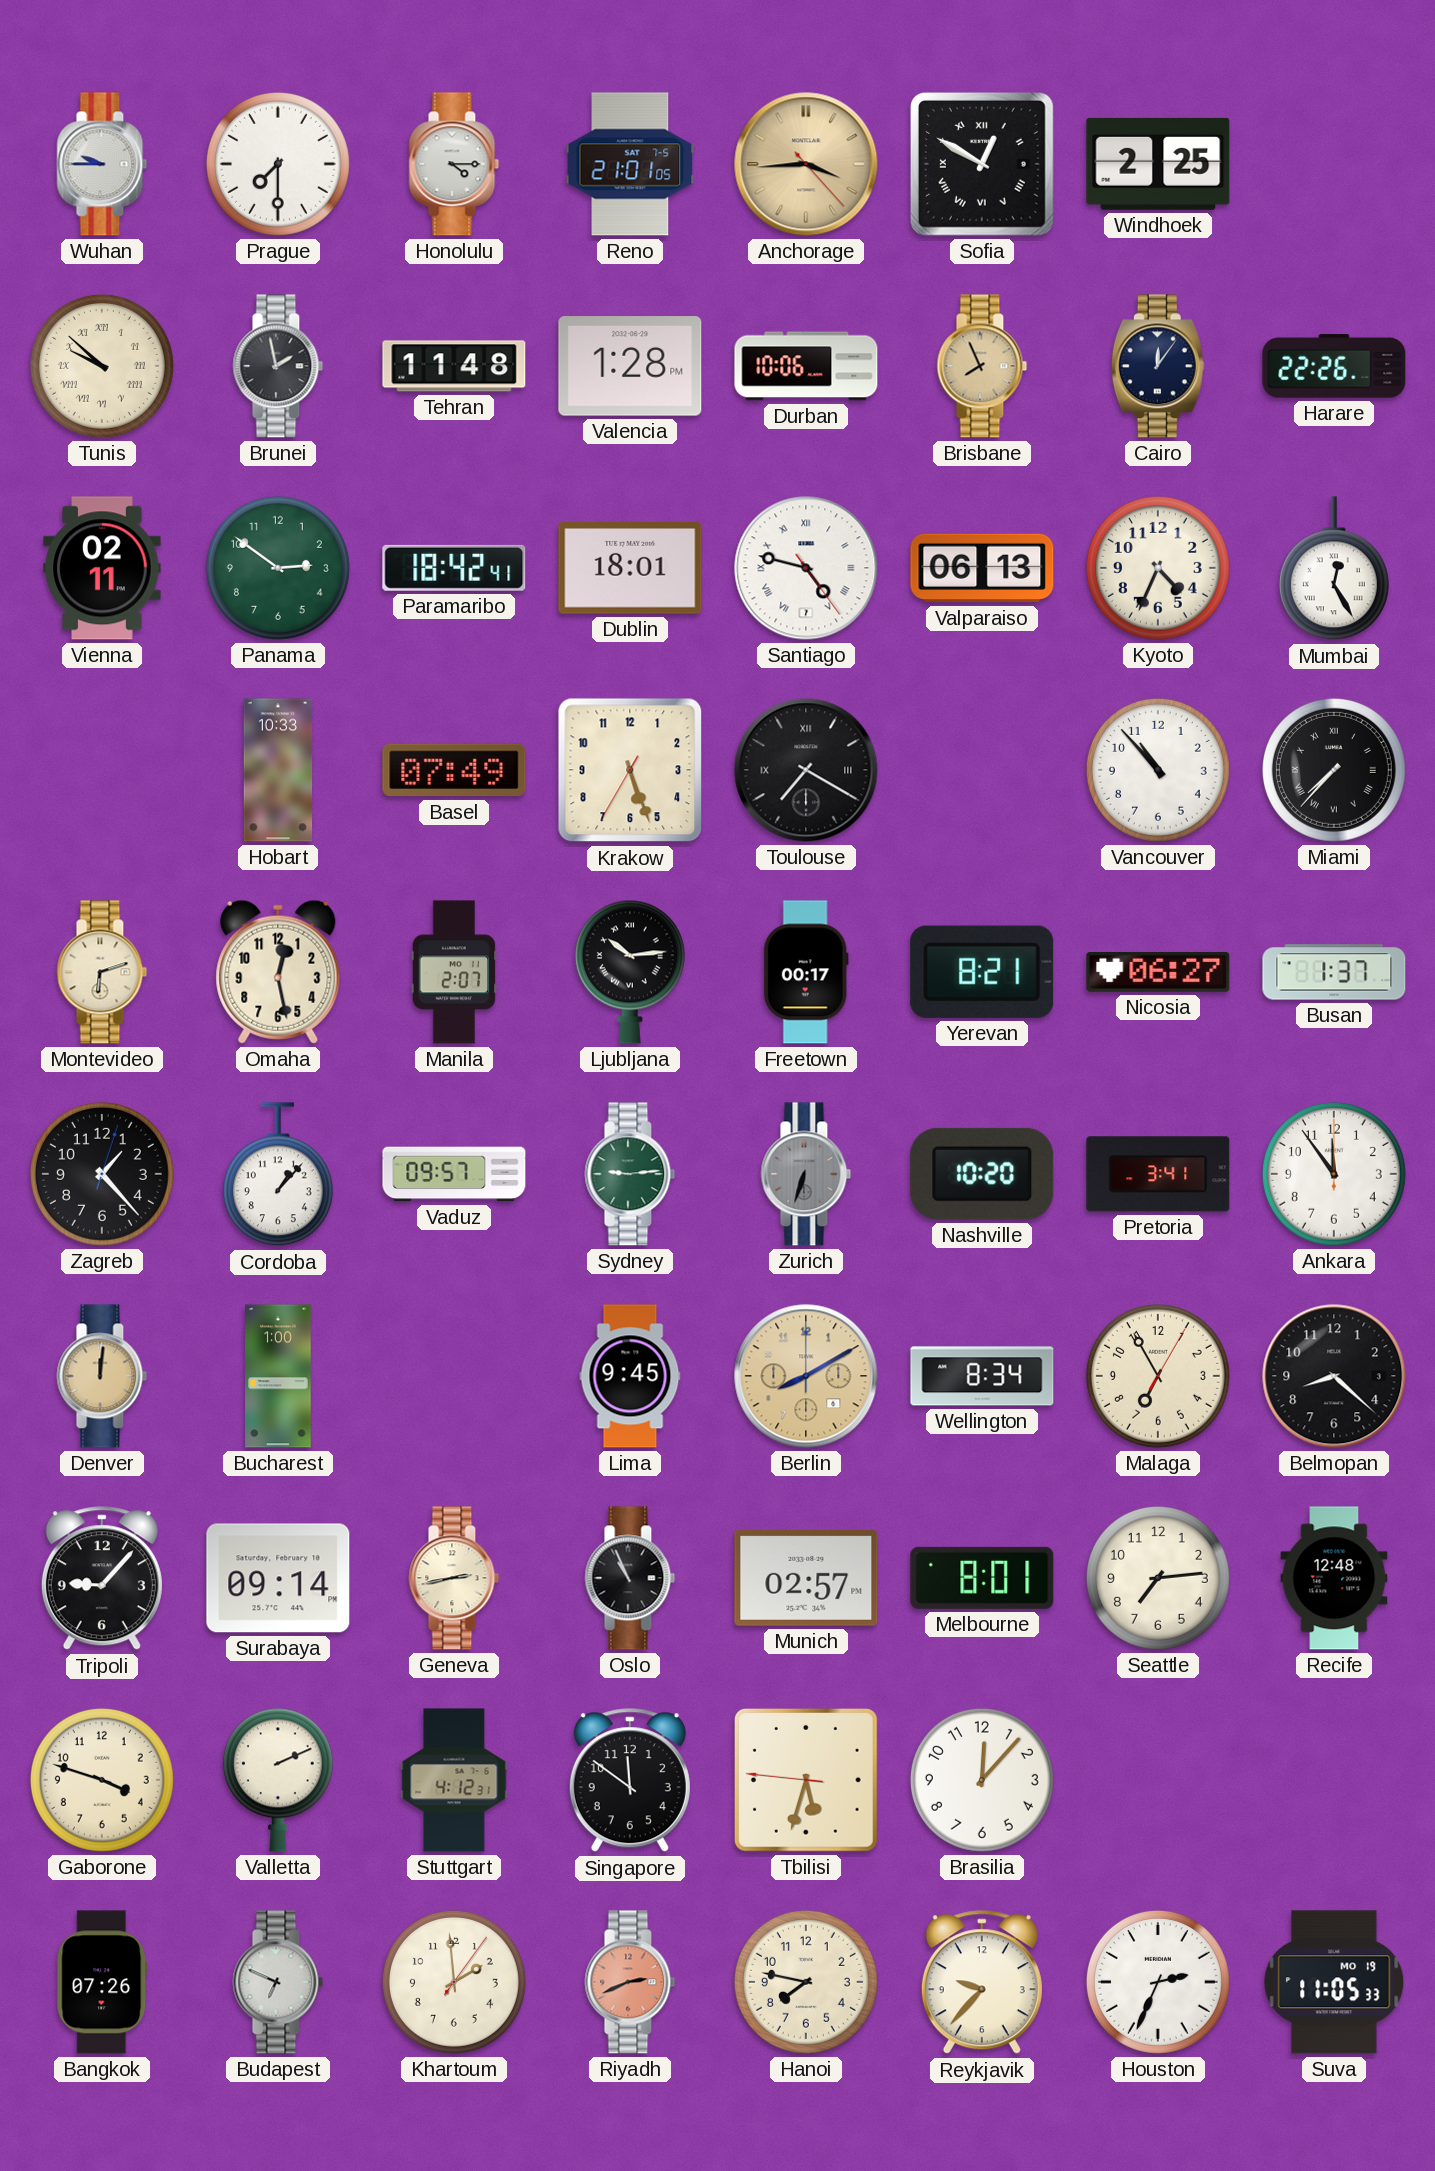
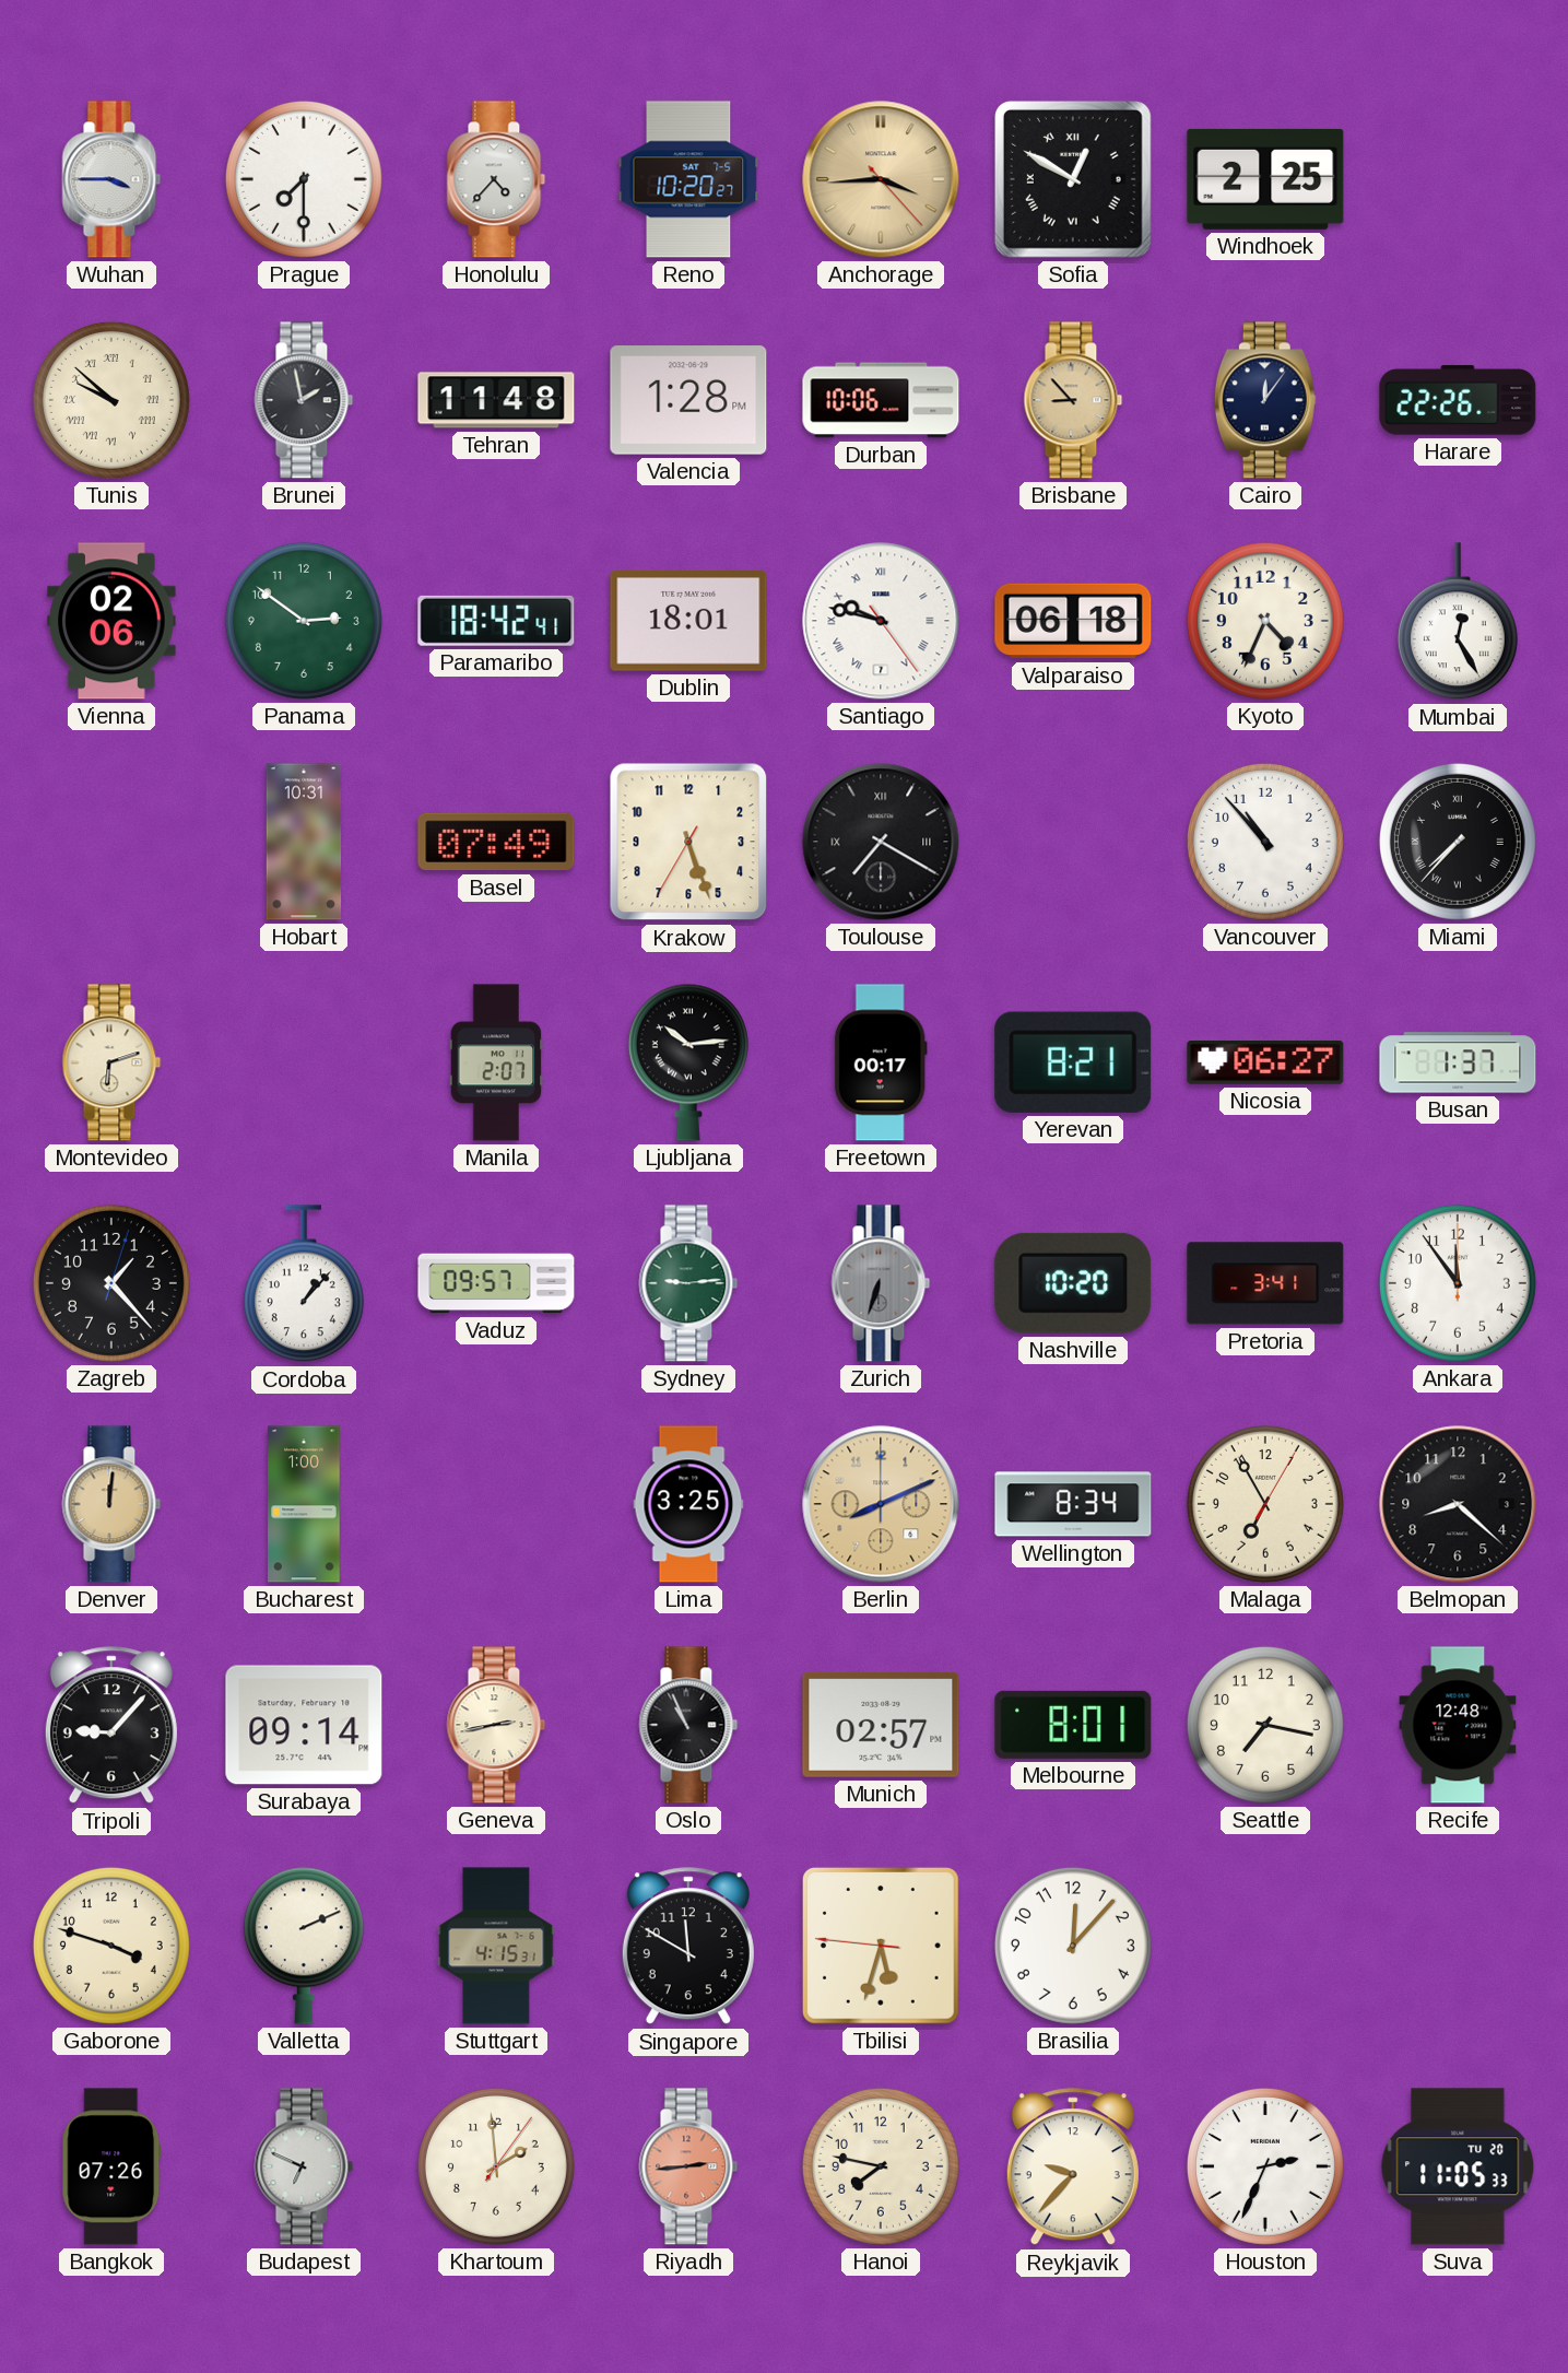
Wuhan: 9:45 -> 3:45
Honolulu: 4:15 -> 4:37
Reno: 21:01 -> 10:20
Brisbane: 7:56 -> 8:53
Vienna: 02:11 -> 02:06
Santiago: 4:47 -> 9:47
Valparaiso: 06:13 -> 06:18
Hobart: 10:33 -> 10:31
Omaha: 12:28 -> none
Lima: 9:45 -> 3:25
Berlin: 8:10 -> 8:11
Seattle: 7:14 -> 7:17
Stuttgart: 4:12 -> 4:15
Singapore: 11:51 -> 11:50
Riyadh: 2:41 -> 2:44
Suva date: MO 19 -> TU 20
